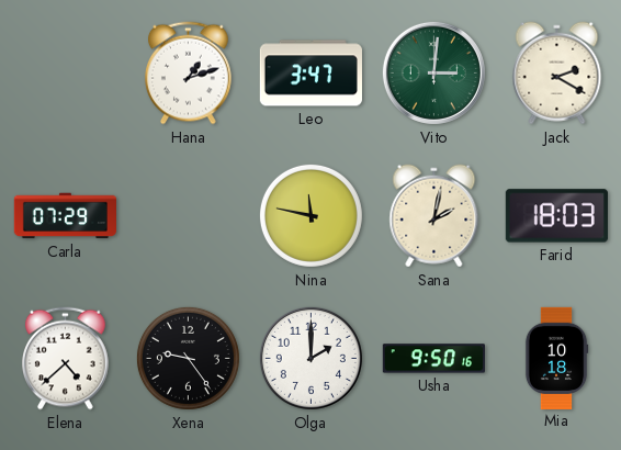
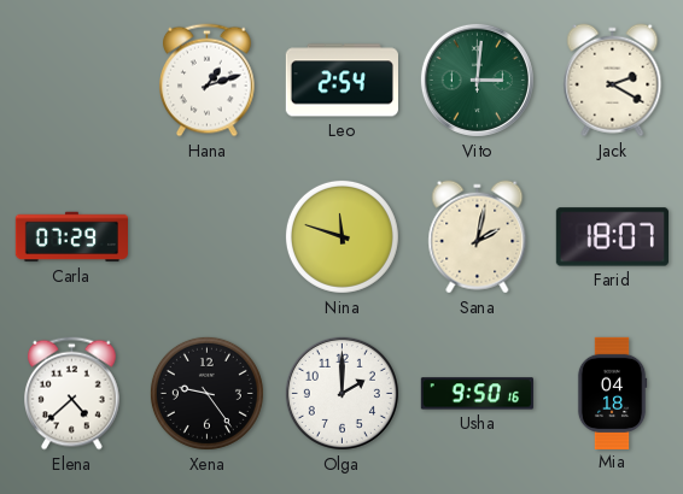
Leo: 3:47 -> 2:54
Nina: 11:47 -> 11:48
Farid: 18:03 -> 18:07
Mia: 10:18 -> 04:18
